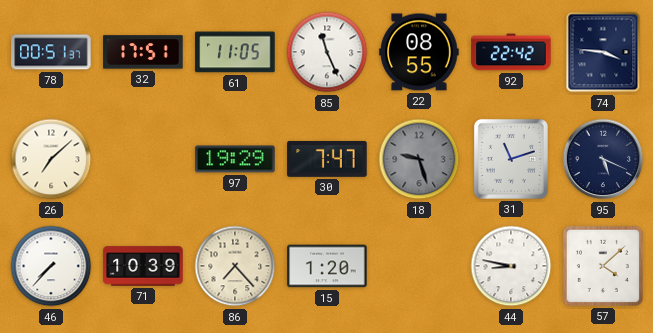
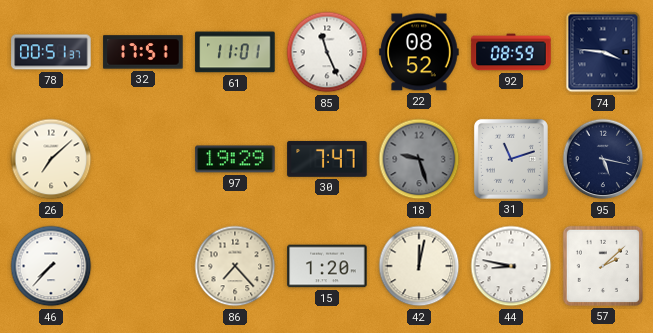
61: 11:05 -> 11:01
22: 08:55 -> 08:52
92: 22:42 -> 08:59
95: 5:19 -> 5:17
71: 10:39 -> none
42: none -> 12:02
57: 4:08 -> 2:08
